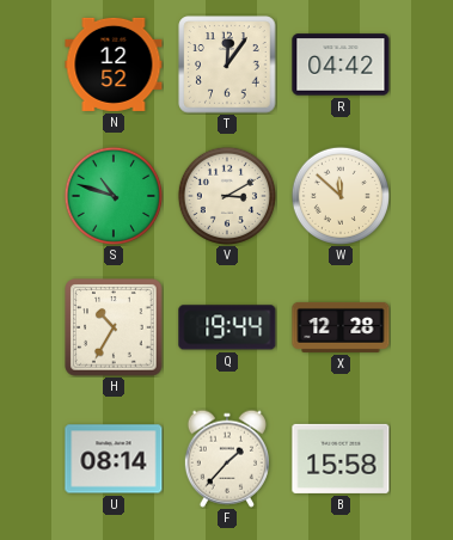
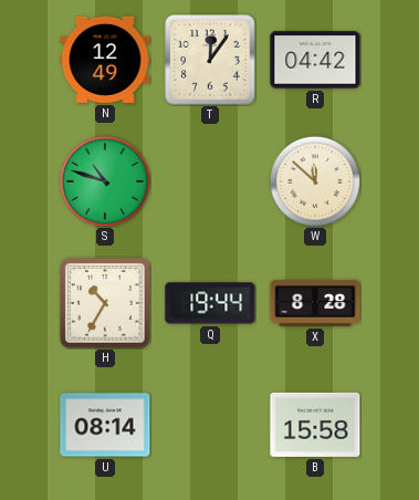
N: 12:52 -> 12:49
V: 3:10 -> none
X: 12:28 -> 8:28
F: 1:37 -> none
